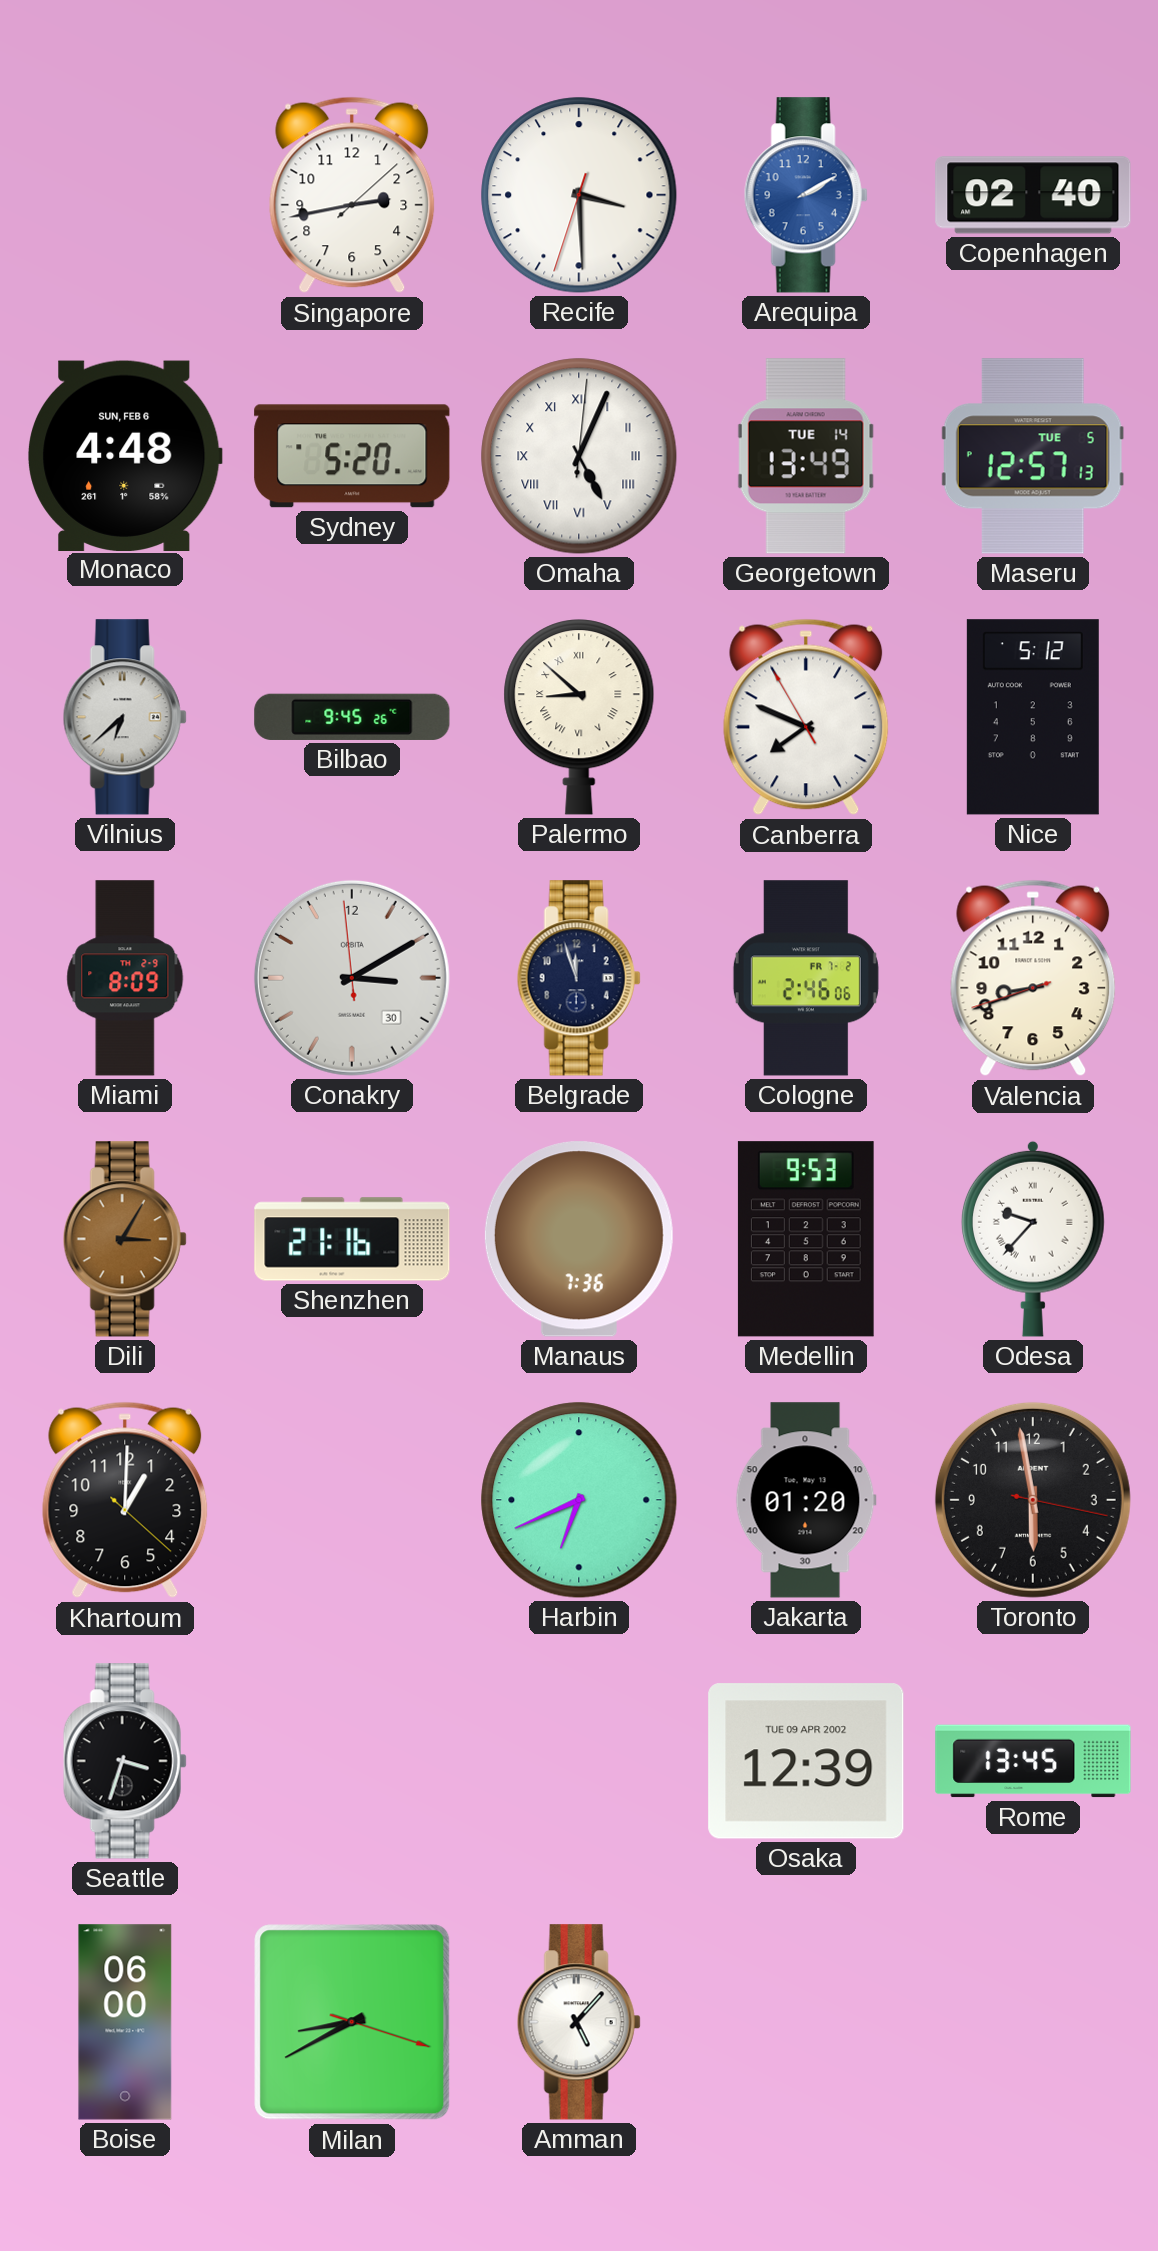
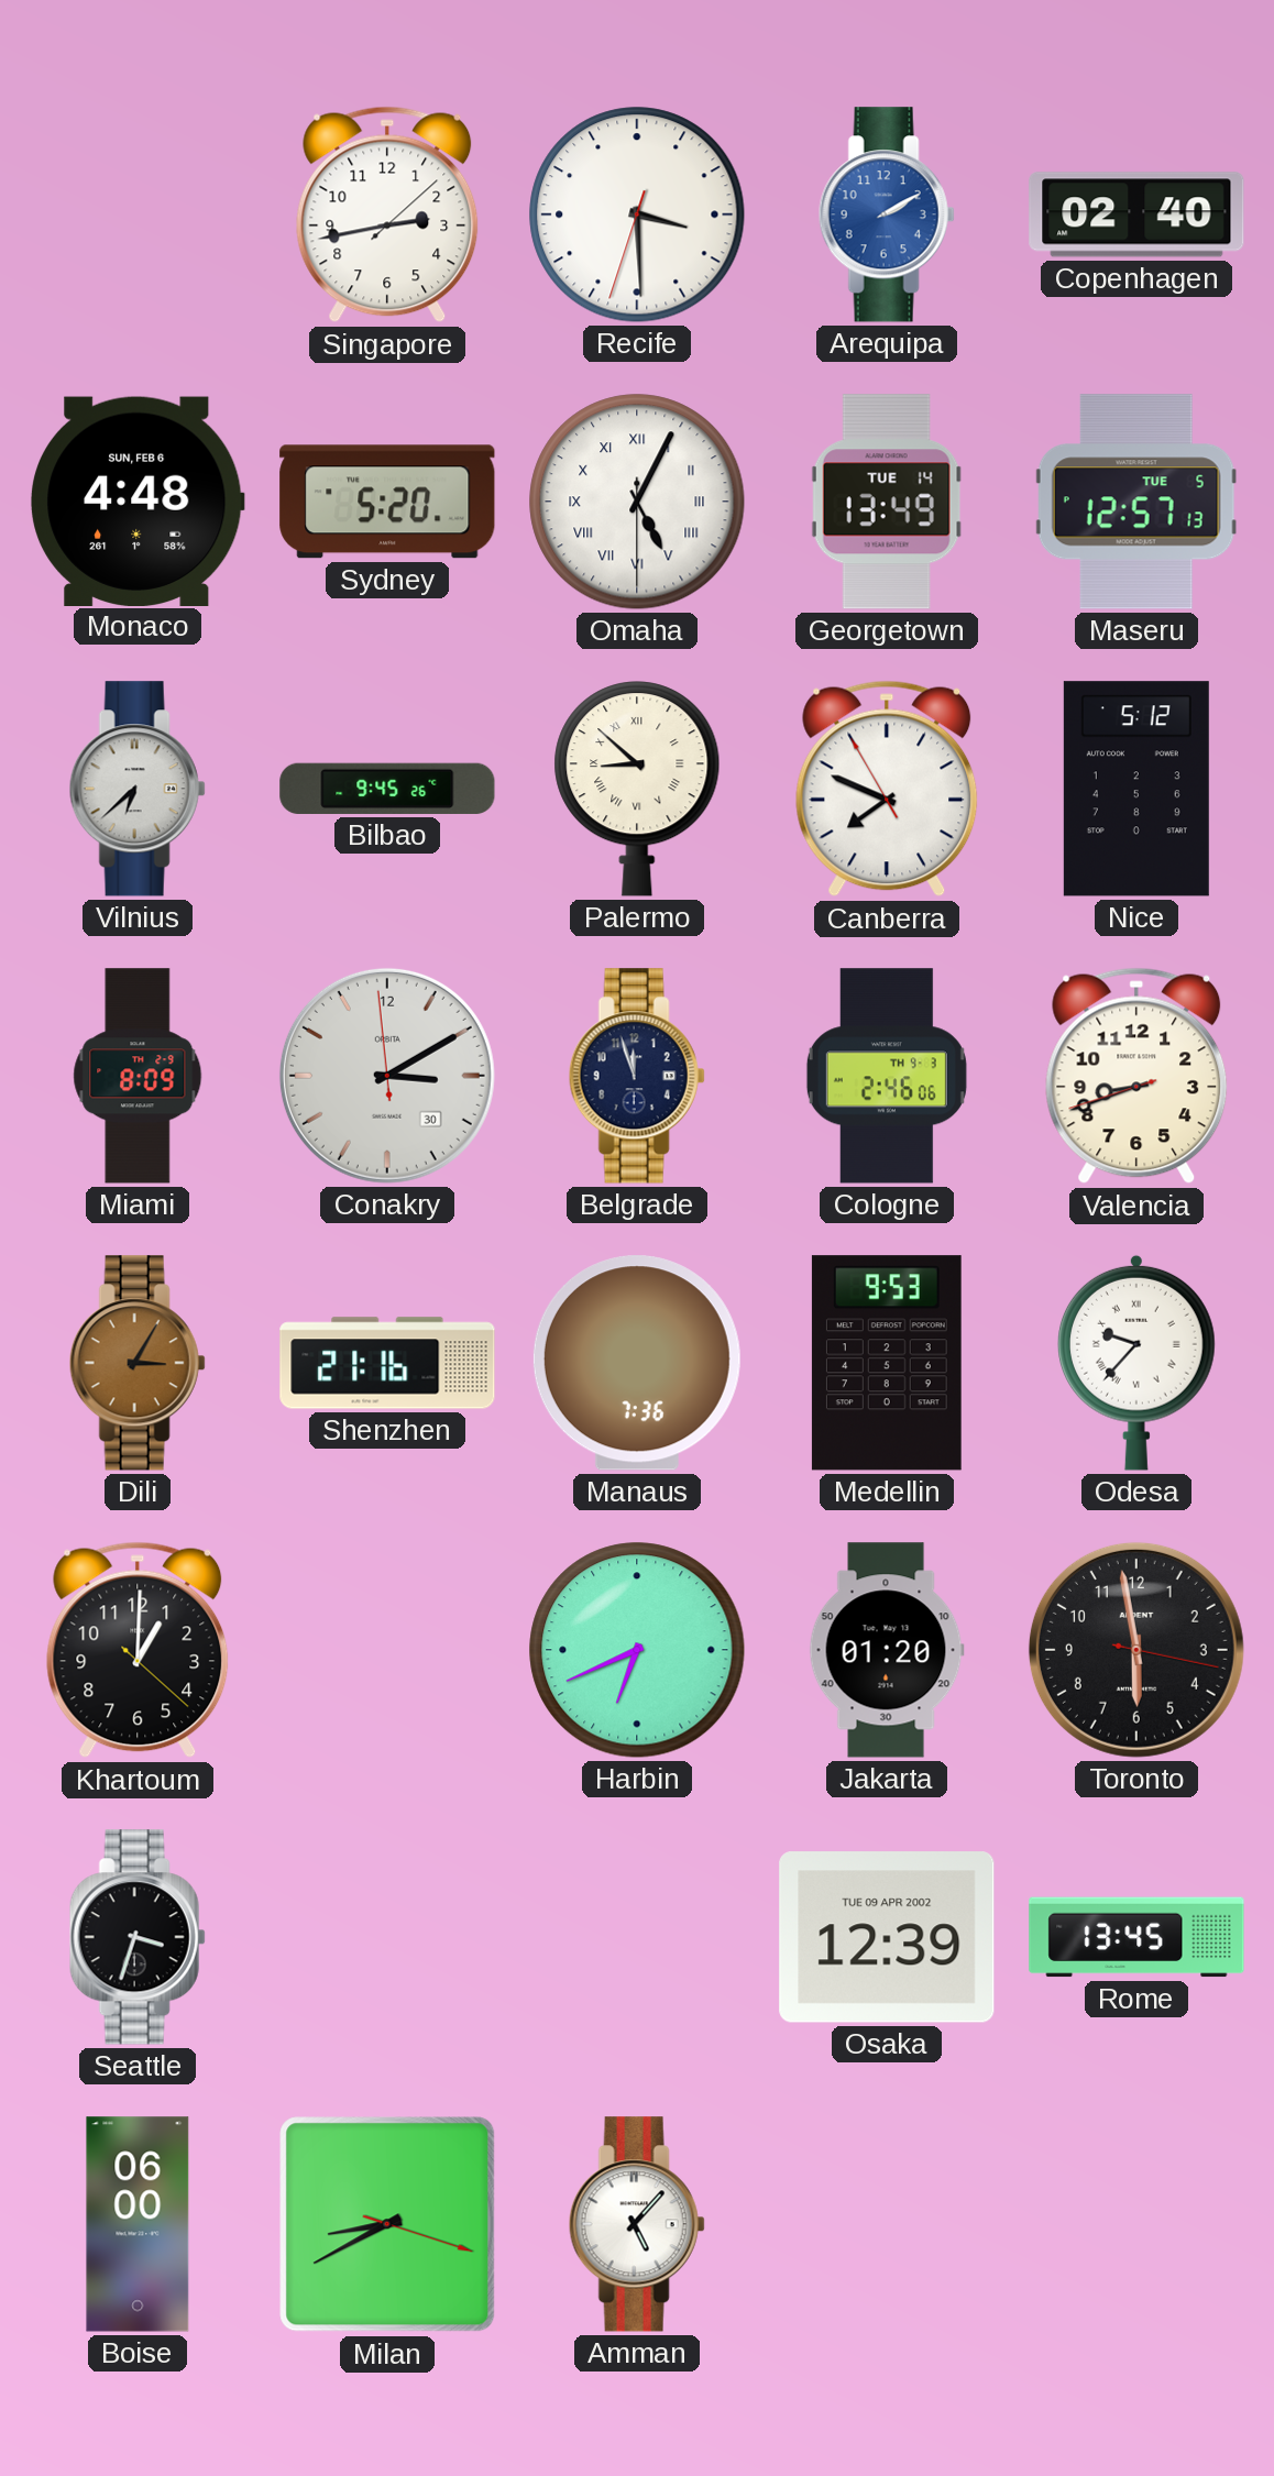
Omaha: 5:04:01 -> 5:04:30
Cologne date: FR 7-2 -> TH 9-3
